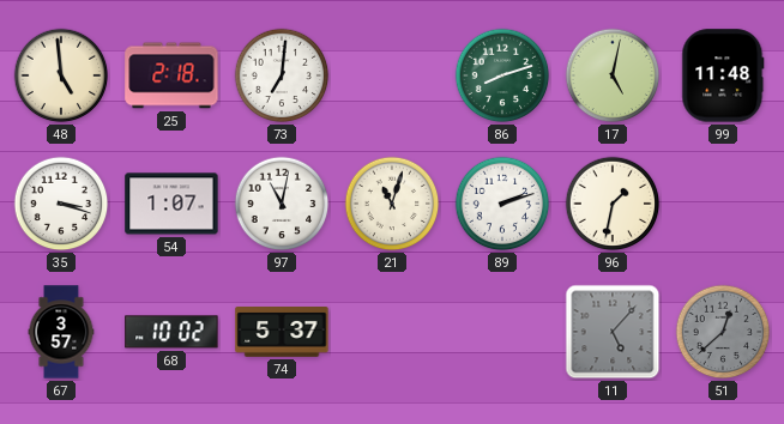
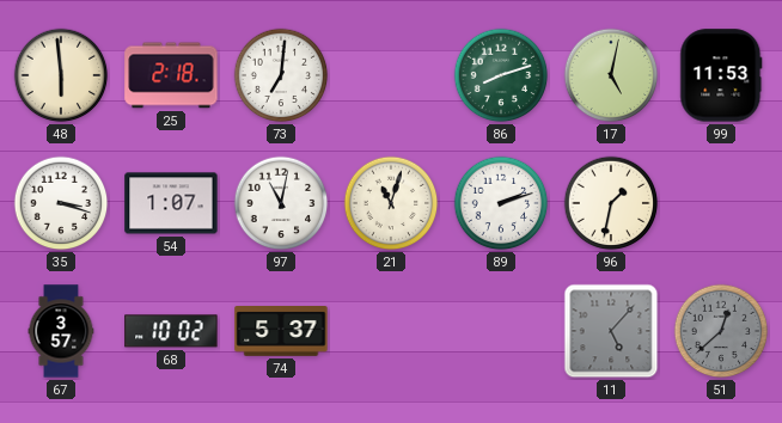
48: 4:59 -> 5:59
99: 11:48 -> 11:53
